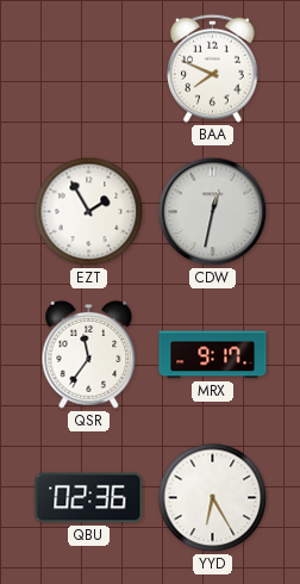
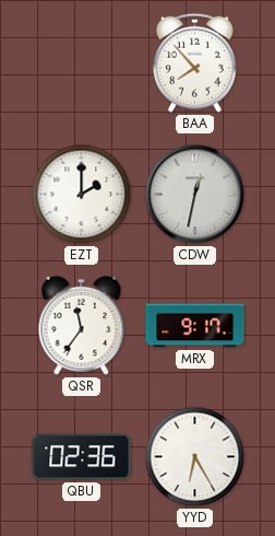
BAA: 7:49 -> 7:53
EZT: 1:55 -> 2:00
